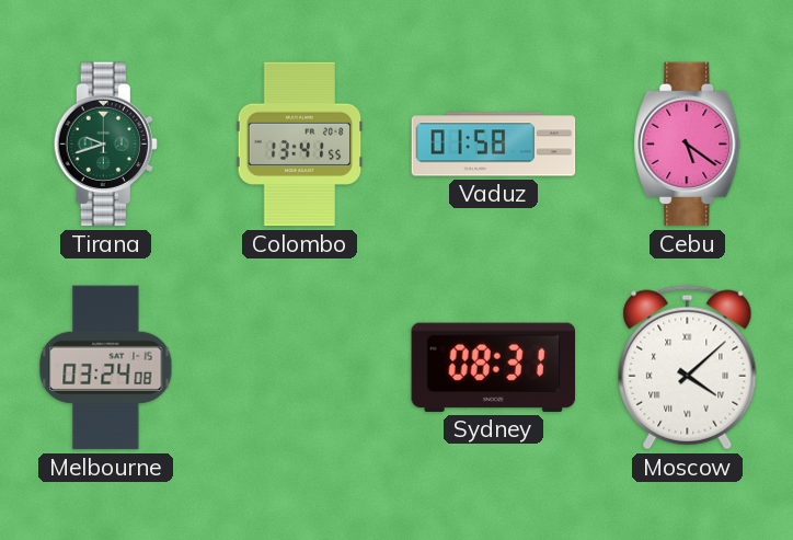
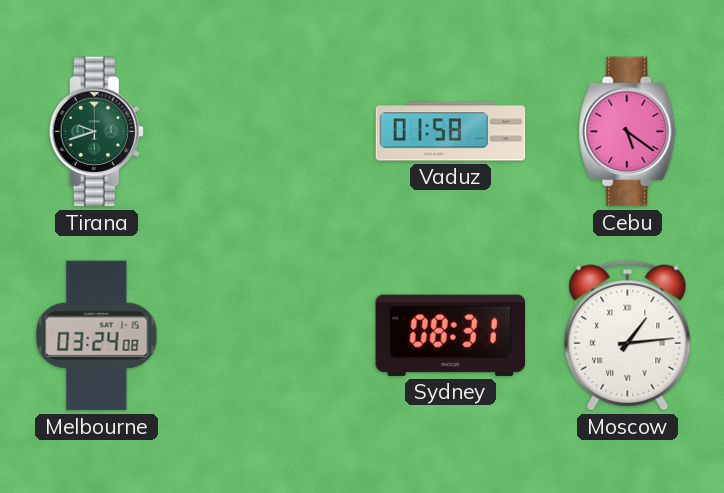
Colombo: 13:41 -> none
Moscow: 4:08 -> 1:14
